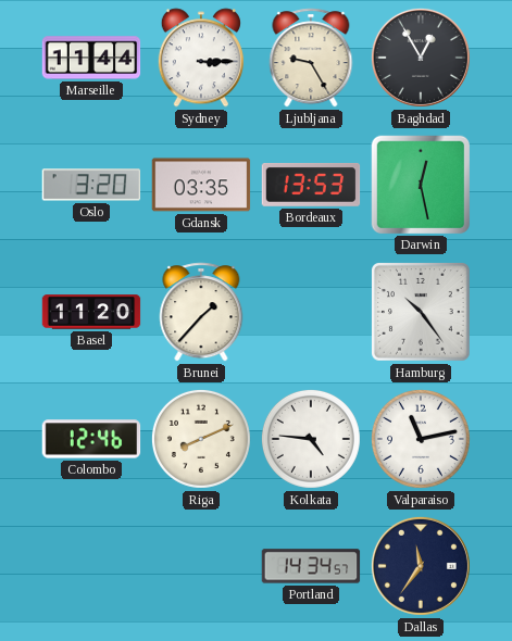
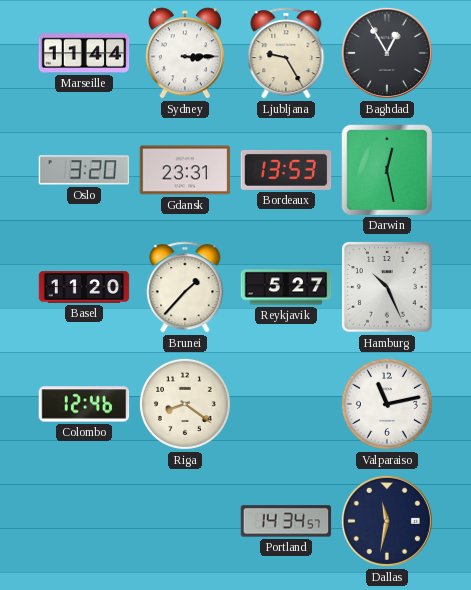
Gdansk: 03:35 -> 23:31
Reykjavik: none -> 5:27
Hamburg: 10:24 -> 10:26
Riga: 8:11 -> 8:21
Kolkata: 4:46 -> none
Dallas: 11:36 -> 11:32
